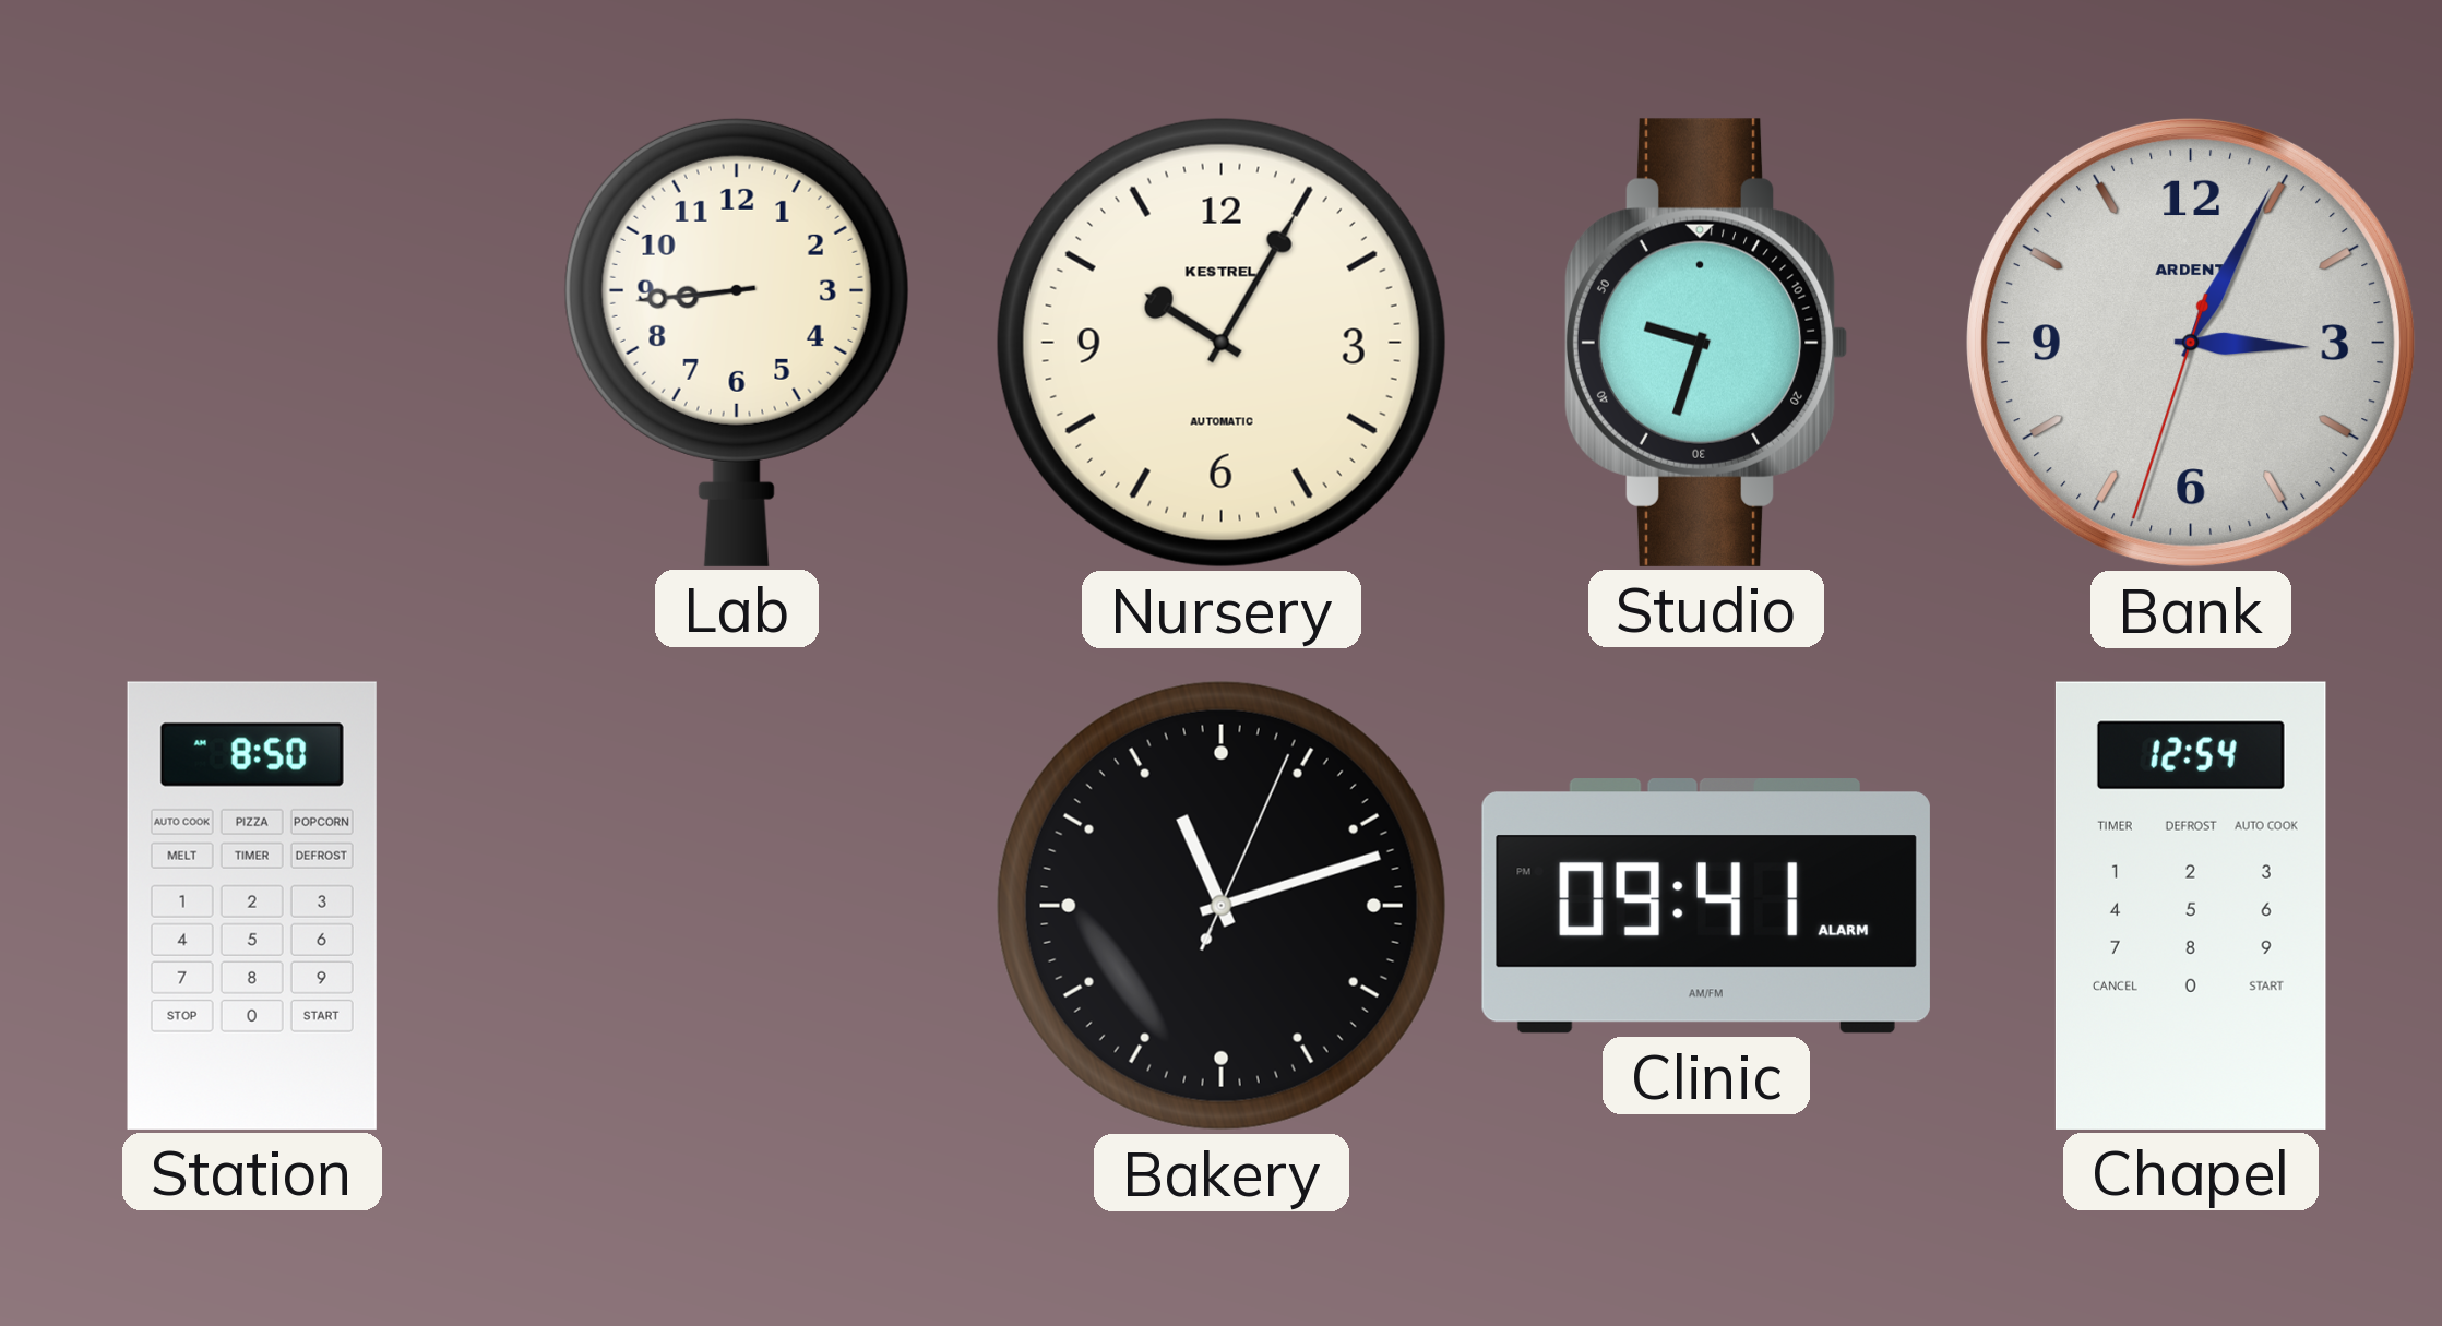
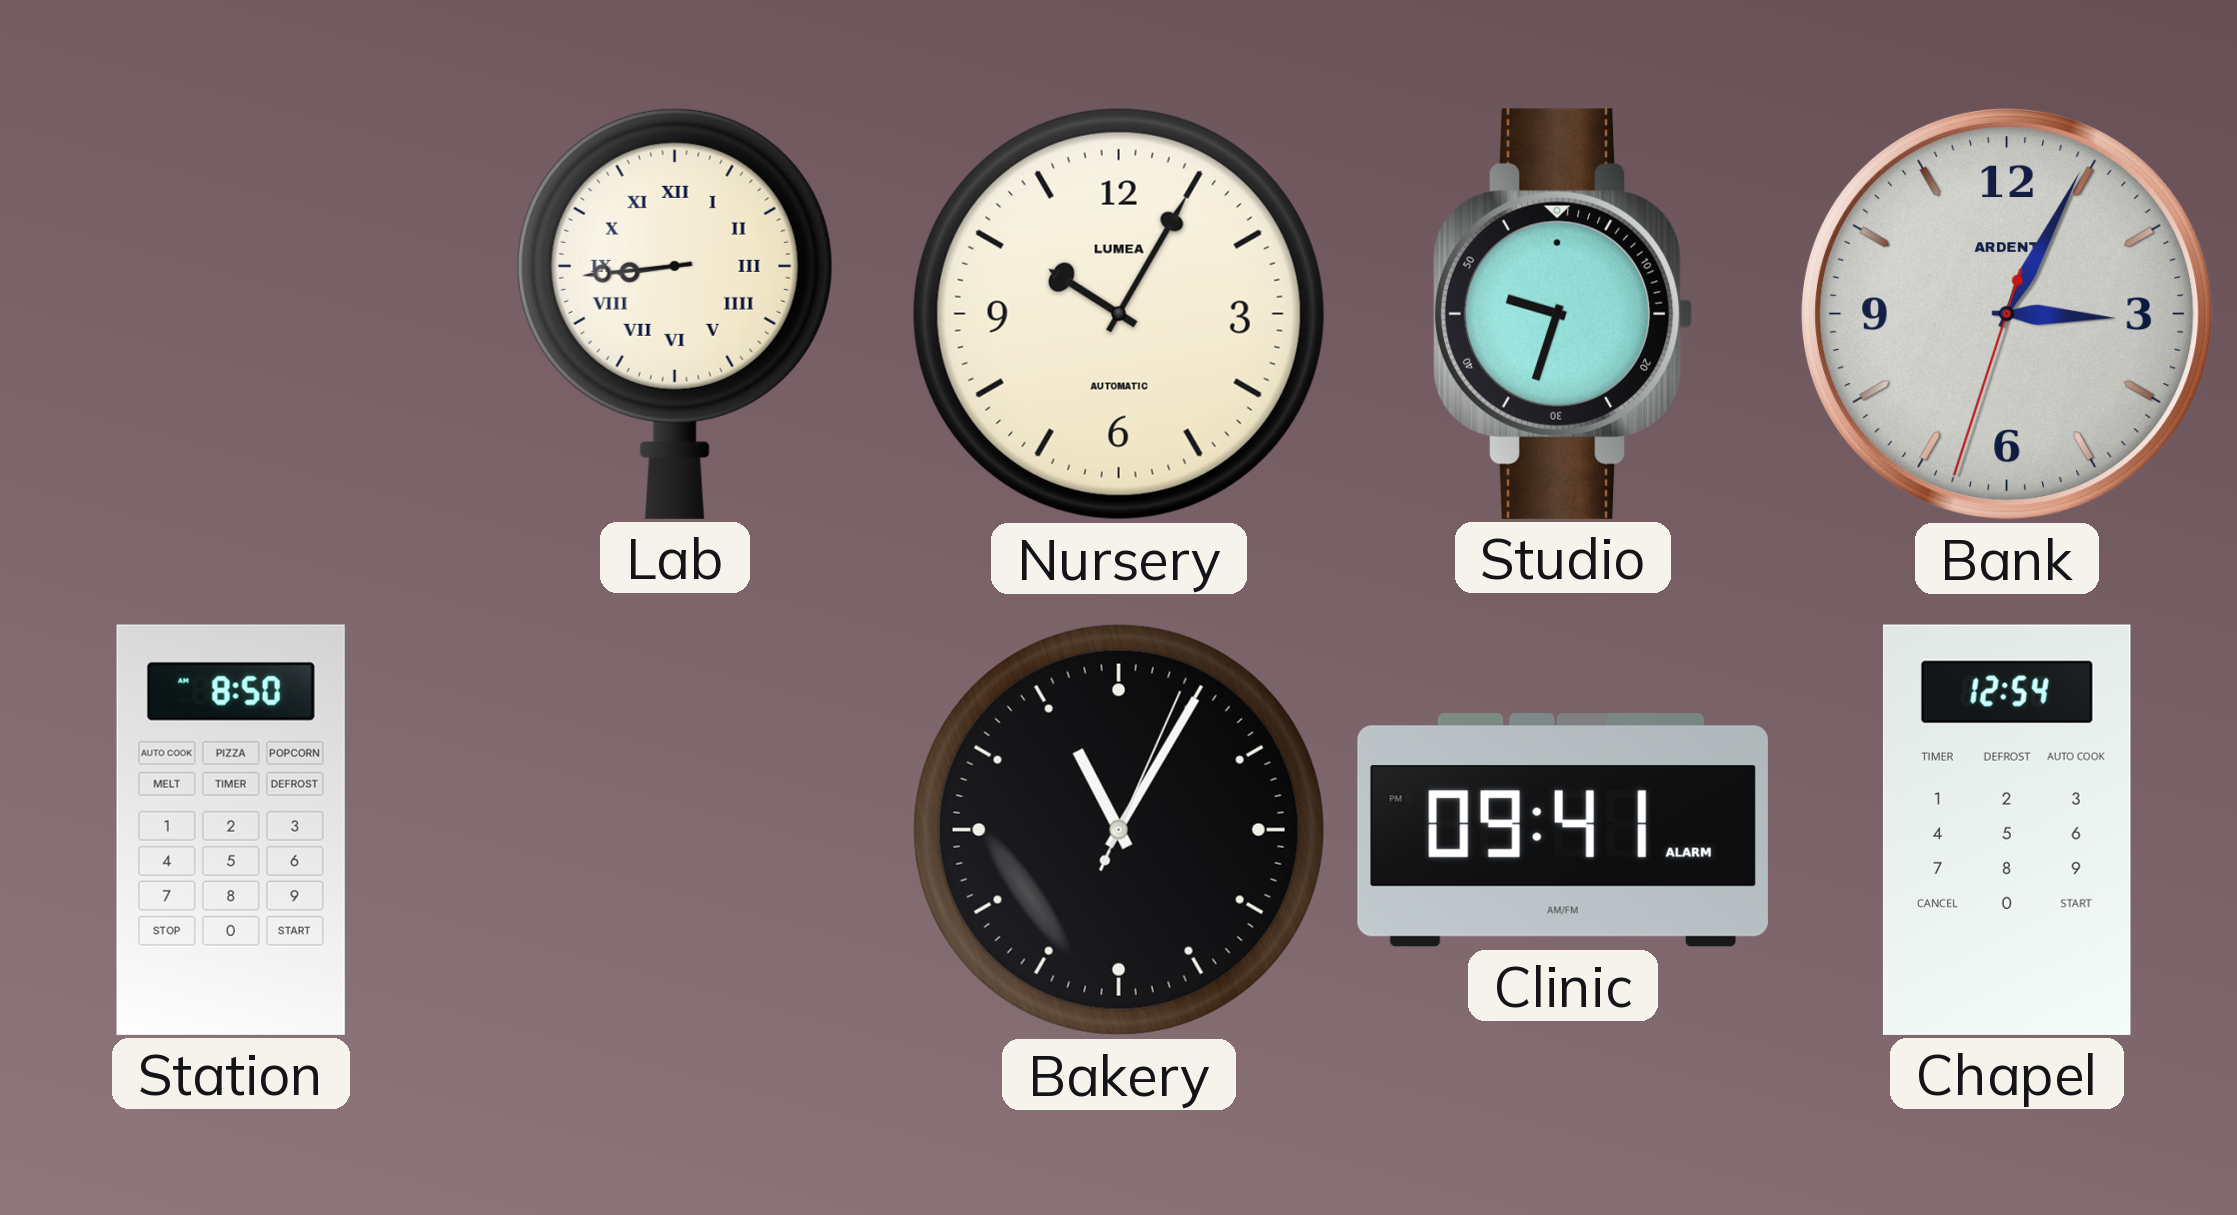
Lab numerals: Arabic -> Roman
Nursery brand: KESTREL -> LUMEA
Bakery: 11:12 -> 11:05
